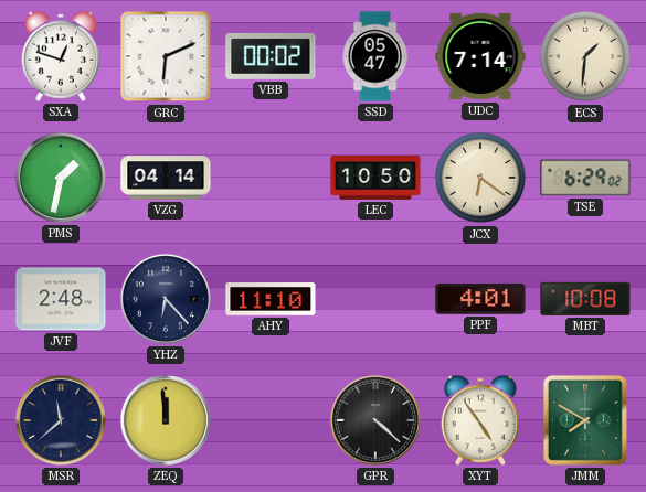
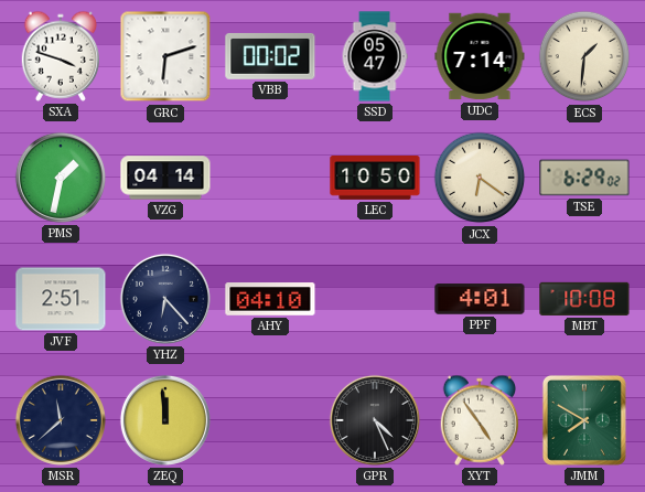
SXA: 12:48 -> 3:48
GRC: 6:11 -> 6:12
JVF: 2:48 -> 2:51
AHY: 11:10 -> 04:10
GPR: 4:22 -> 4:26
